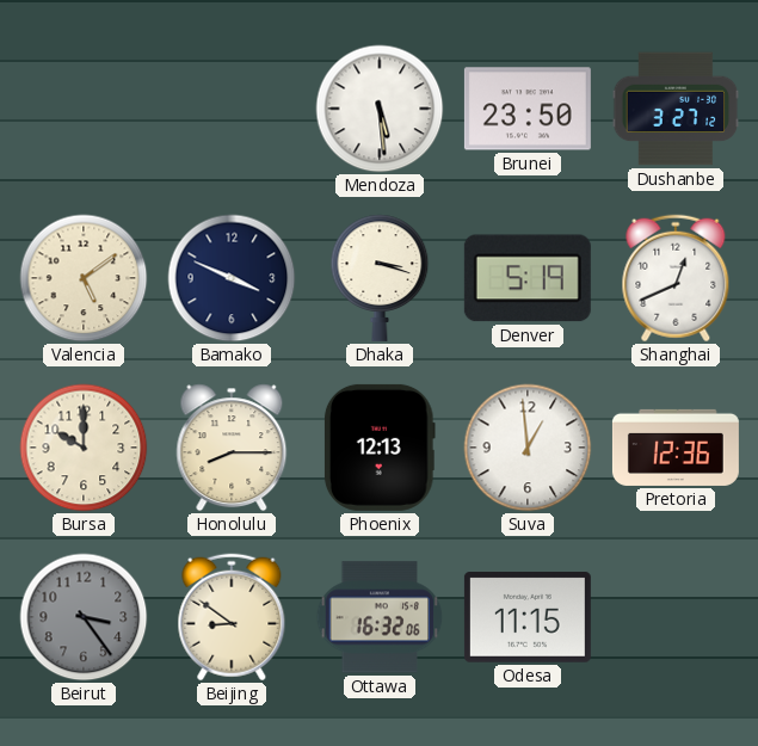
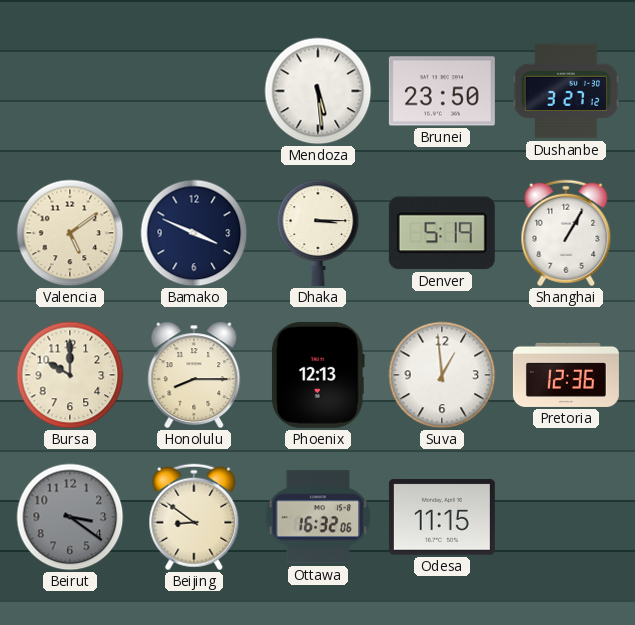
Dhaka: 3:18 -> 3:15
Shanghai: 12:41 -> 1:05
Beirut: 3:24 -> 3:21
